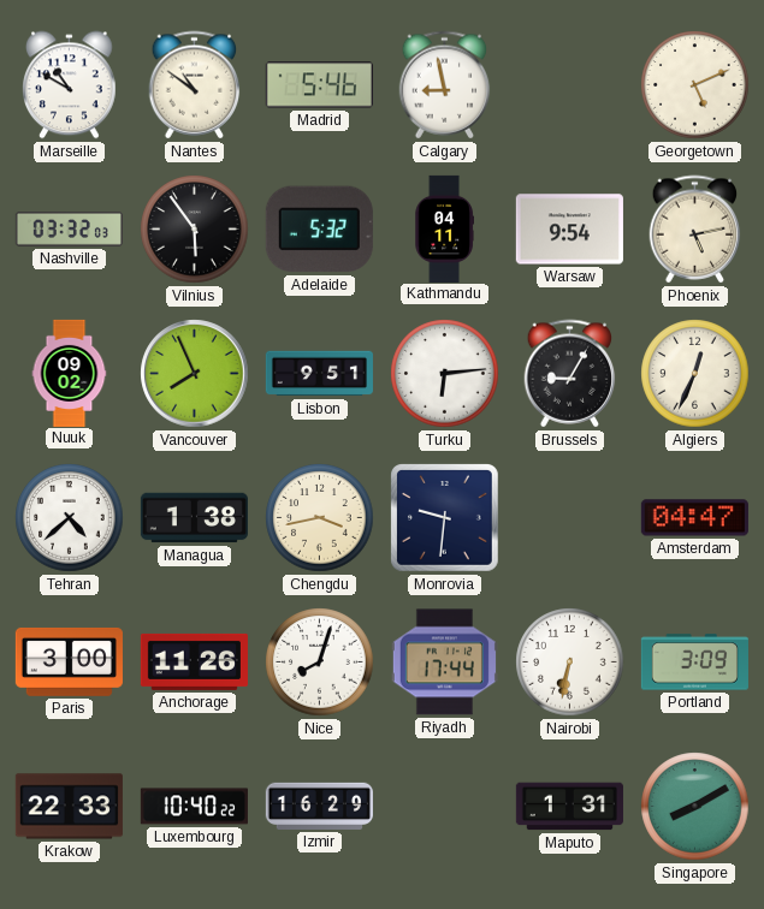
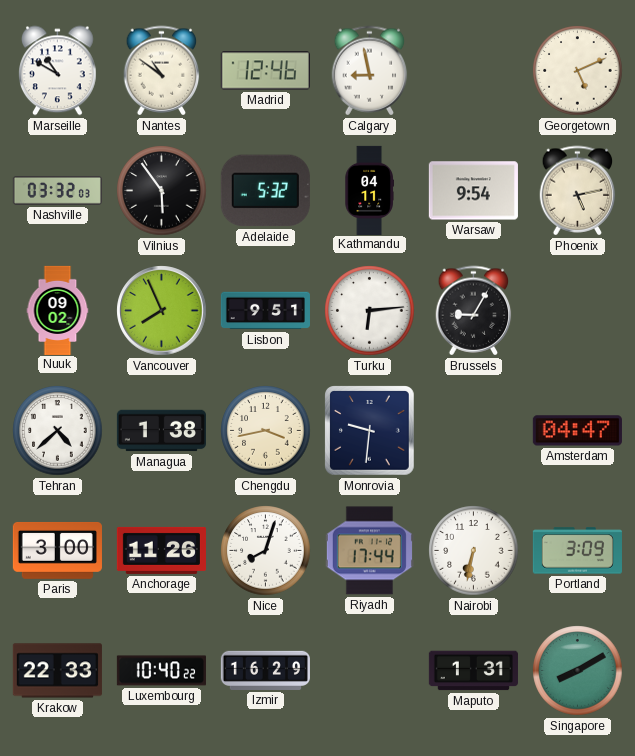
Madrid: 5:46 -> 12:46
Algiers: 12:34 -> none
